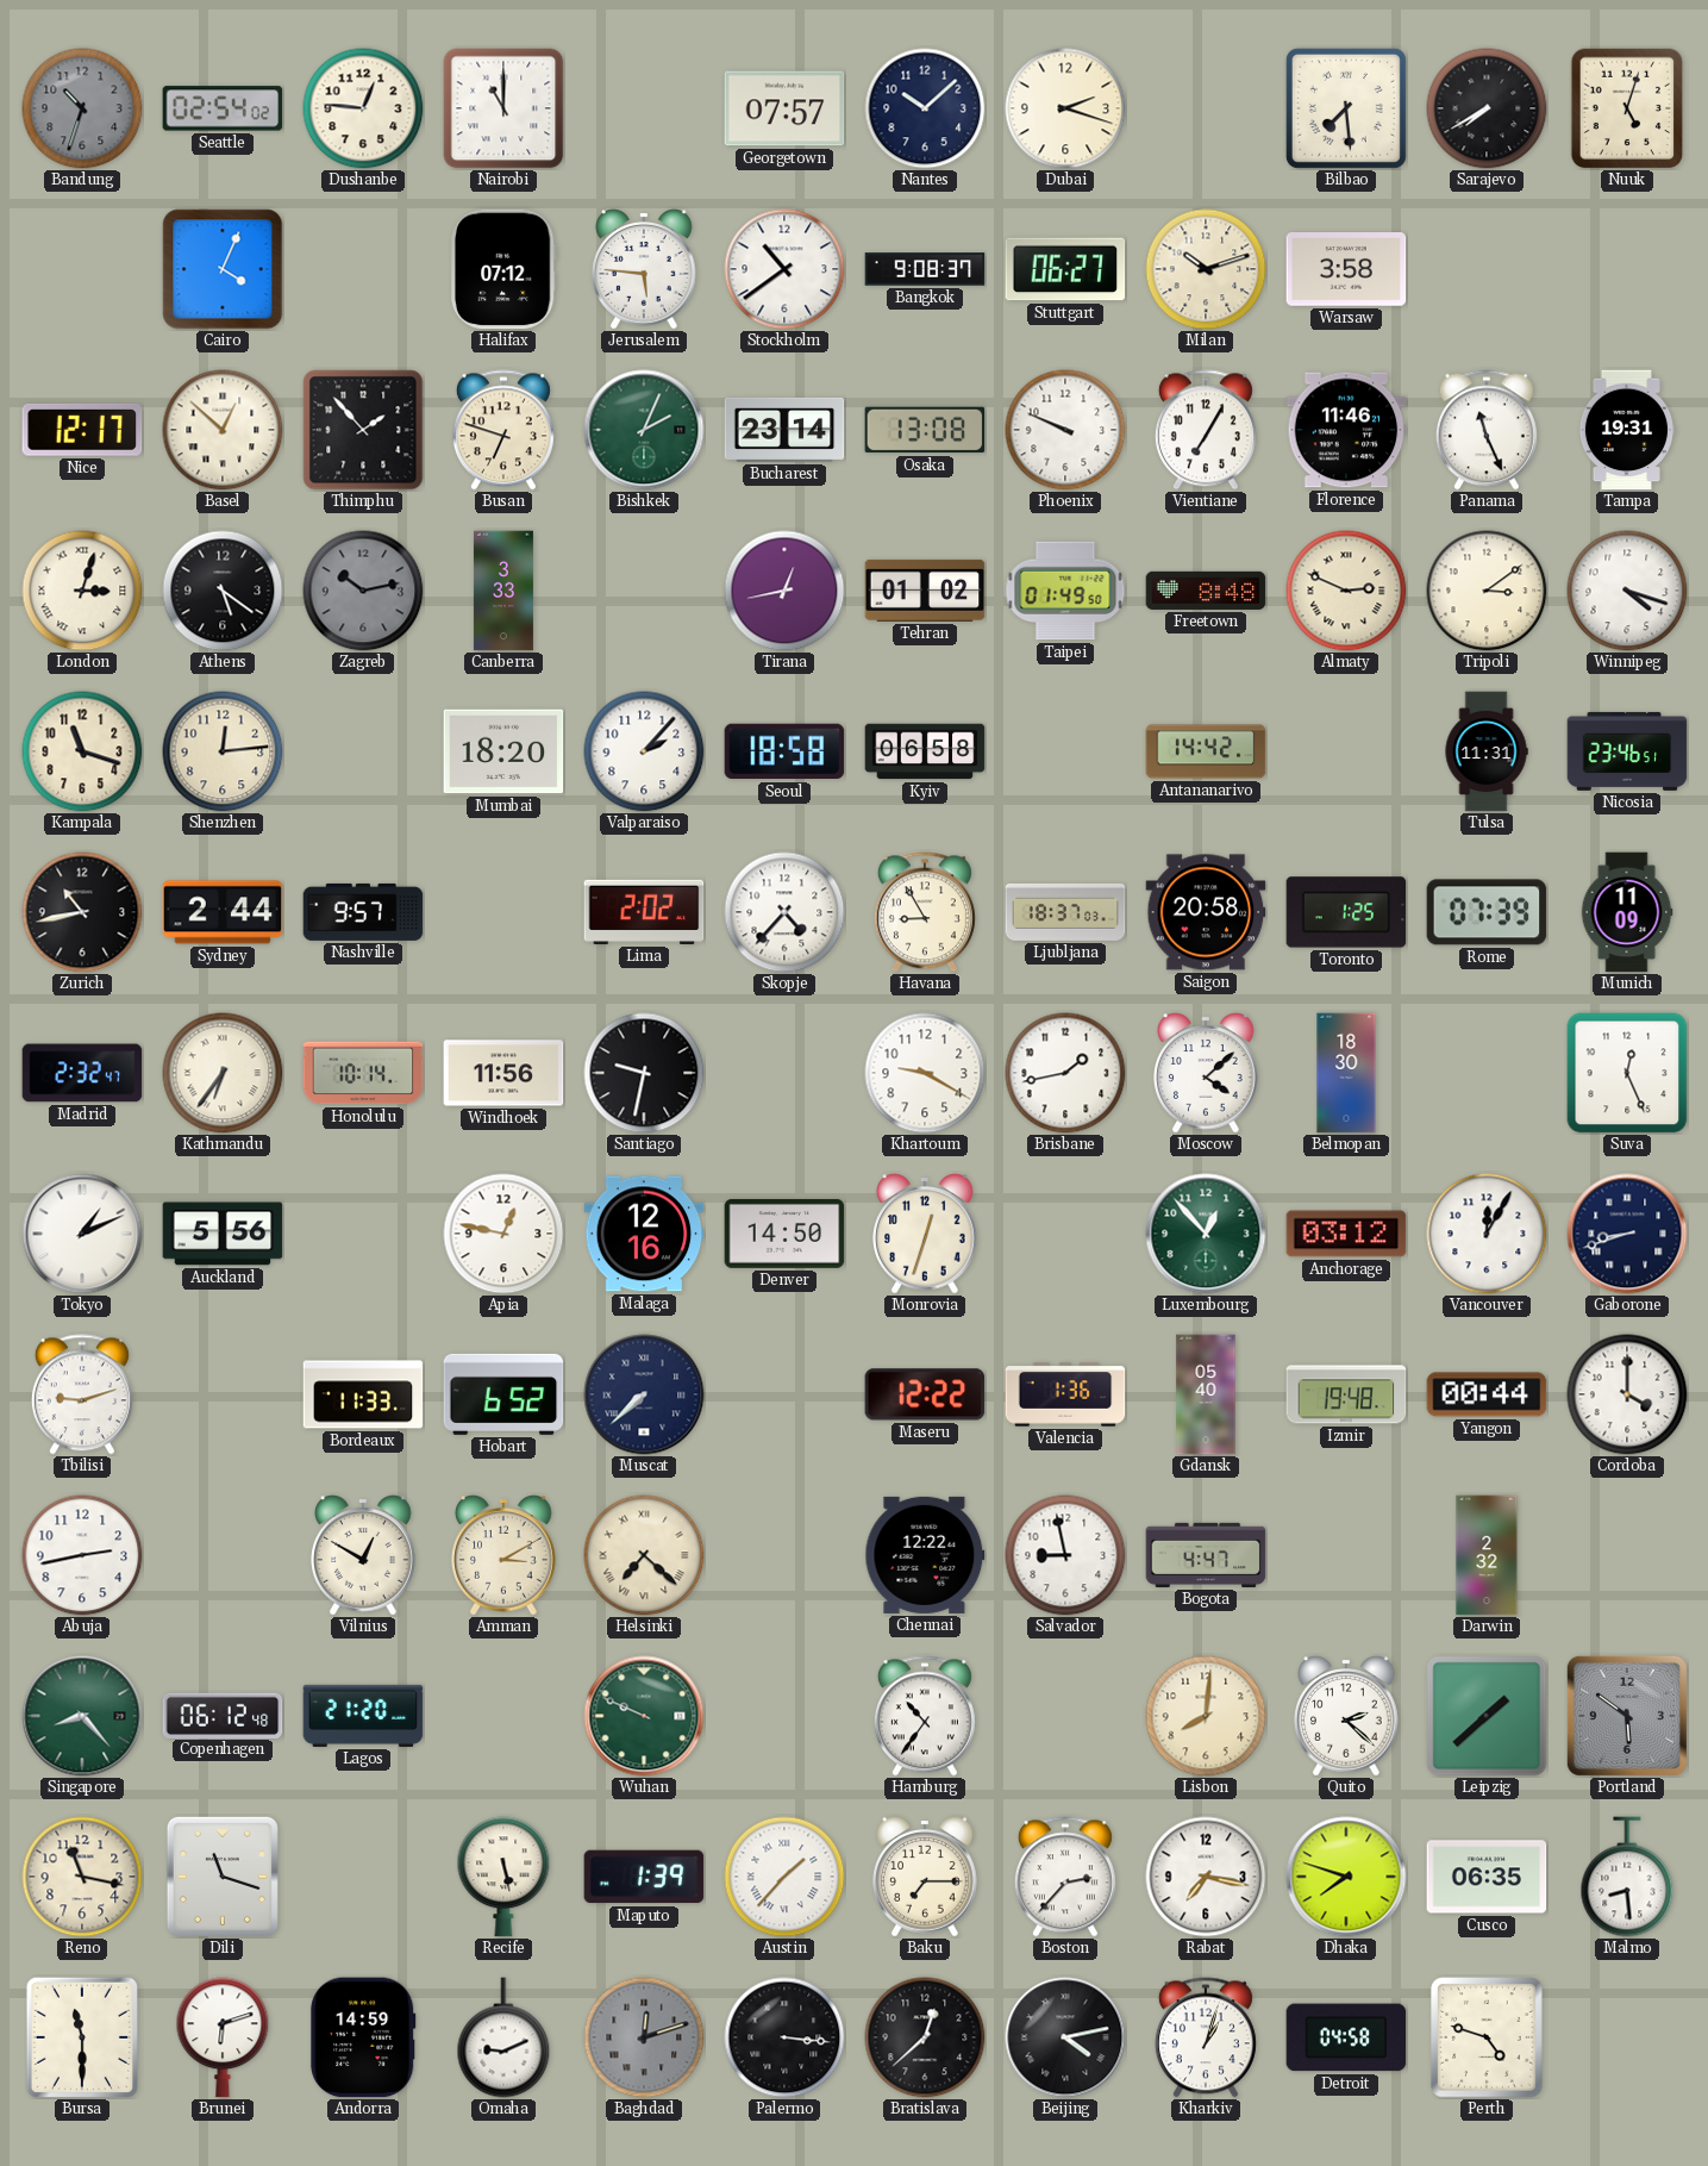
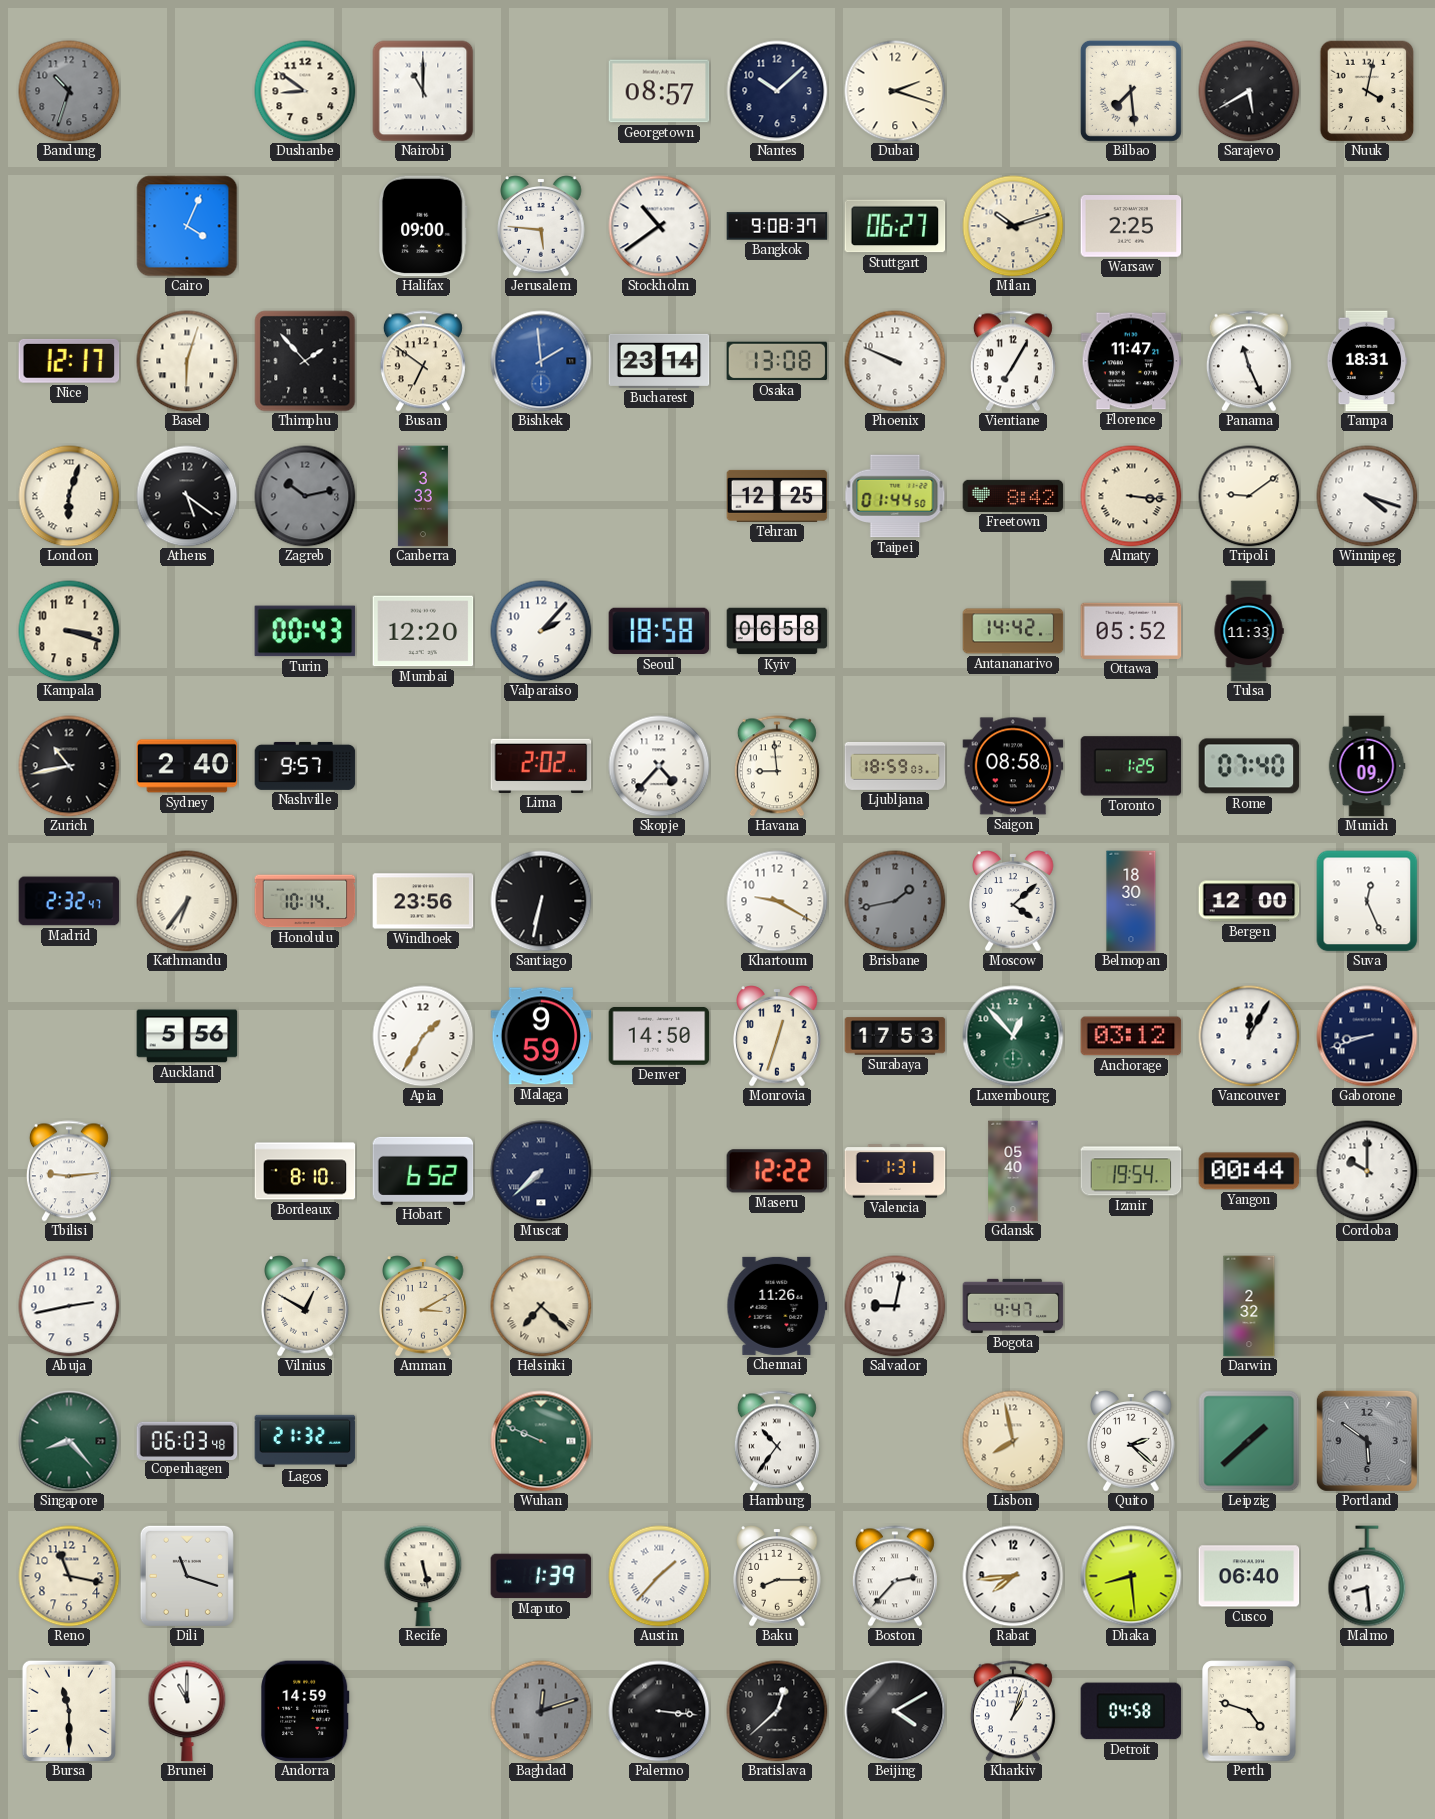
Seattle: 02:54 -> none
Dushanbe: 12:46 -> 8:51
Georgetown: 07:57 -> 08:57
Sarajevo: 7:40 -> 5:40
Nuuk: 5:03 -> 4:02
Halifax: 07:12 -> 09:00
Warsaw: 3:58 -> 2:25
Basel: 12:52 -> 6:03
Busan: 6:48 -> 6:51
Bishkek: 2:04 -> 1:59
Bishkek dial: green -> blue
Florence: 11:46 -> 11:47
Tampa: 19:31 -> 18:31
London: 3:03 -> 6:03
Tirana: 12:43 -> none
Tehran: 01:02 -> 12:25
Taipei: 01:49 -> 01:44
Freetown: 8:48 -> 8:42
Almaty: 2:49 -> 3:16
Tripoli: 3:09 -> 9:09
Kampala: 11:18 -> 3:18
Shenzhen: 12:14 -> none
Turin: none -> 00:43
Mumbai: 18:20 -> 12:20
Ottawa: none -> 05:52
Tulsa: 11:31 -> 11:33
Nicosia: 23:46 -> none
Sydney: 2:44 -> 2:40
Havana: 8:55 -> 8:59
Ljubljana: 18:37 -> 18:59
Saigon: 20:58 -> 08:58
Rome: 07:39 -> 07:40
Windhoek: 11:56 -> 23:56
Santiago: 9:32 -> 6:32
Brisbane dial: white -> grey
Bergen: none -> 12:00
Tokyo: 1:11 -> none
Apia: 12:47 -> 1:35
Malaga: 12:16 -> 9:59
Surabaya: none -> 17:53
Tbilisi: 9:12 -> 9:14
Bordeaux: 11:33 -> 8:10
Valencia: 1:36 -> 1:31
Izmir: 19:48 -> 19:54
Cordoba: 4:00 -> 10:00
Chennai: 12:22 -> 11:26
Salvador: 8:58 -> 9:02
Copenhagen: 06:12 -> 06:03
Lagos: 21:20 -> 21:32
Lisbon: 8:01 -> 7:58
Baku: 7:15 -> 8:15
Rabat: 7:17 -> 7:44
Dhaka: 7:48 -> 8:29
Cusco: 06:35 -> 06:40
Brunei: 6:12 -> 11:00
Omaha: 9:11 -> none
Beijing: 4:13 -> 4:10
